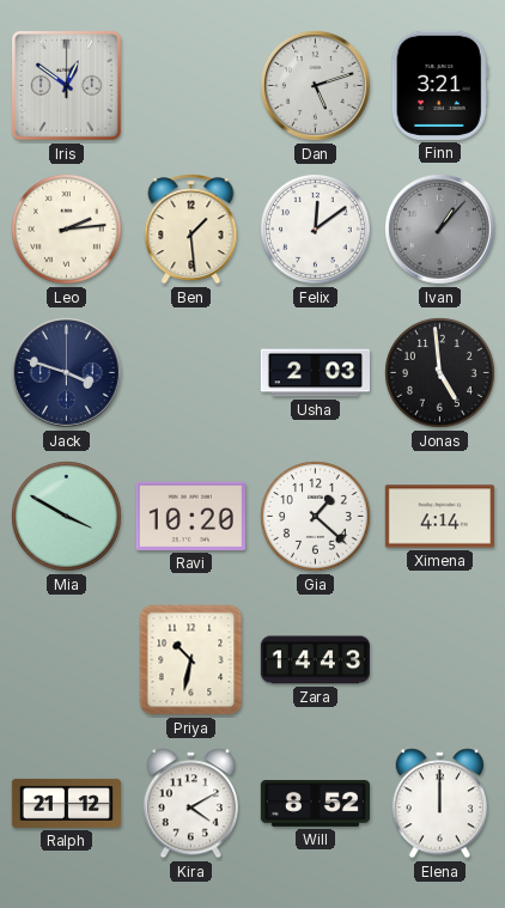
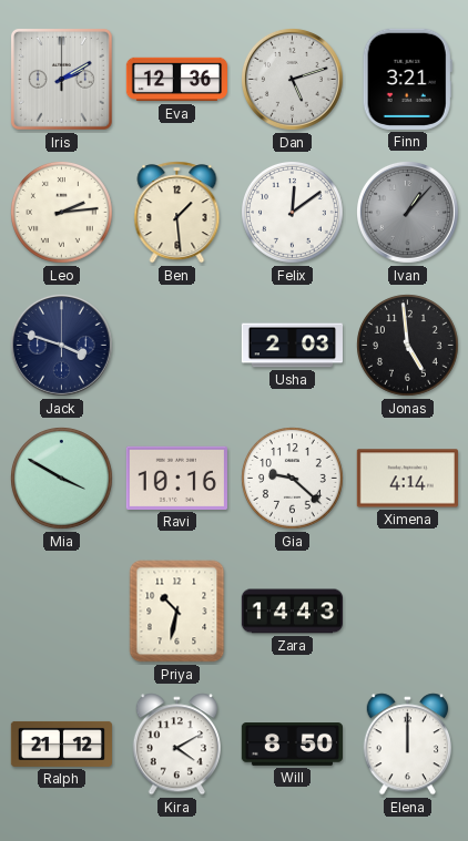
Iris: 12:51 -> 2:10
Eva: none -> 12:36
Ravi: 10:20 -> 10:16
Gia: 1:22 -> 9:22
Will: 8:52 -> 8:50
